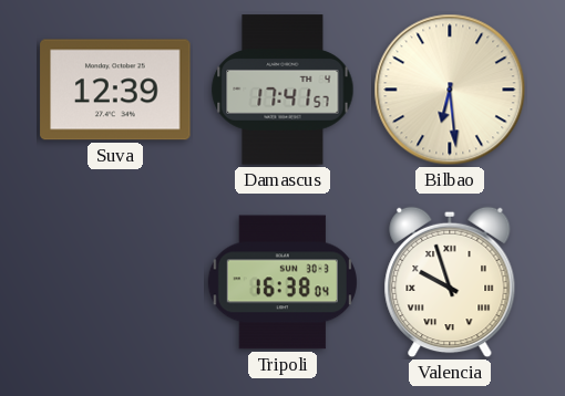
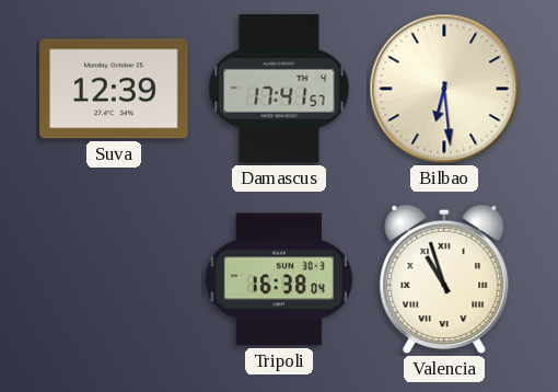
Valencia: 9:57 -> 10:57
